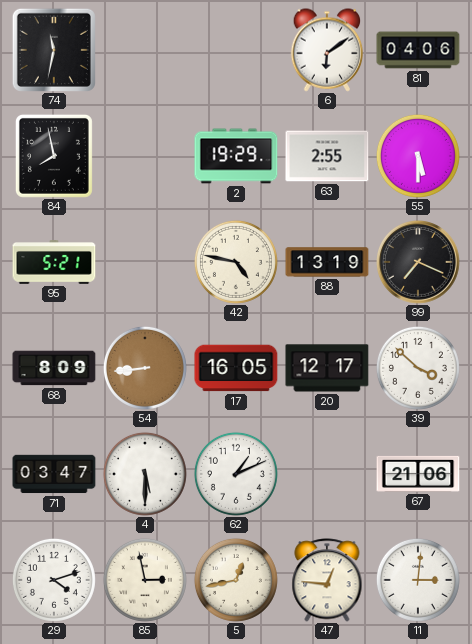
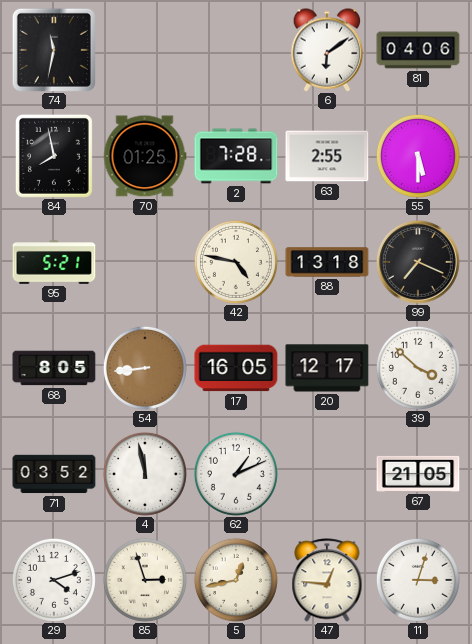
70: none -> 01:25
2: 19:29 -> 7:28
88: 13:19 -> 13:18
68: 8:09 -> 8:05
71: 03:47 -> 03:52
4: 5:30 -> 11:58
67: 21:06 -> 21:05
85: 2:58 -> 2:57
11: 3:01 -> 3:03
